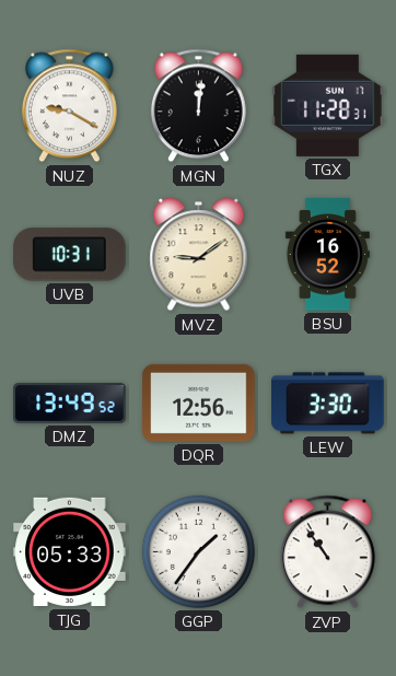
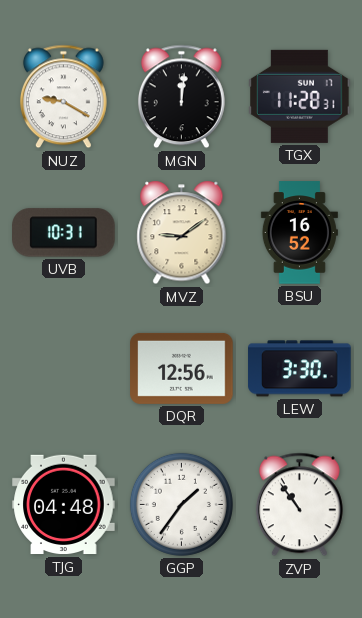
DMZ: 13:49 -> none
TJG: 05:33 -> 04:48
